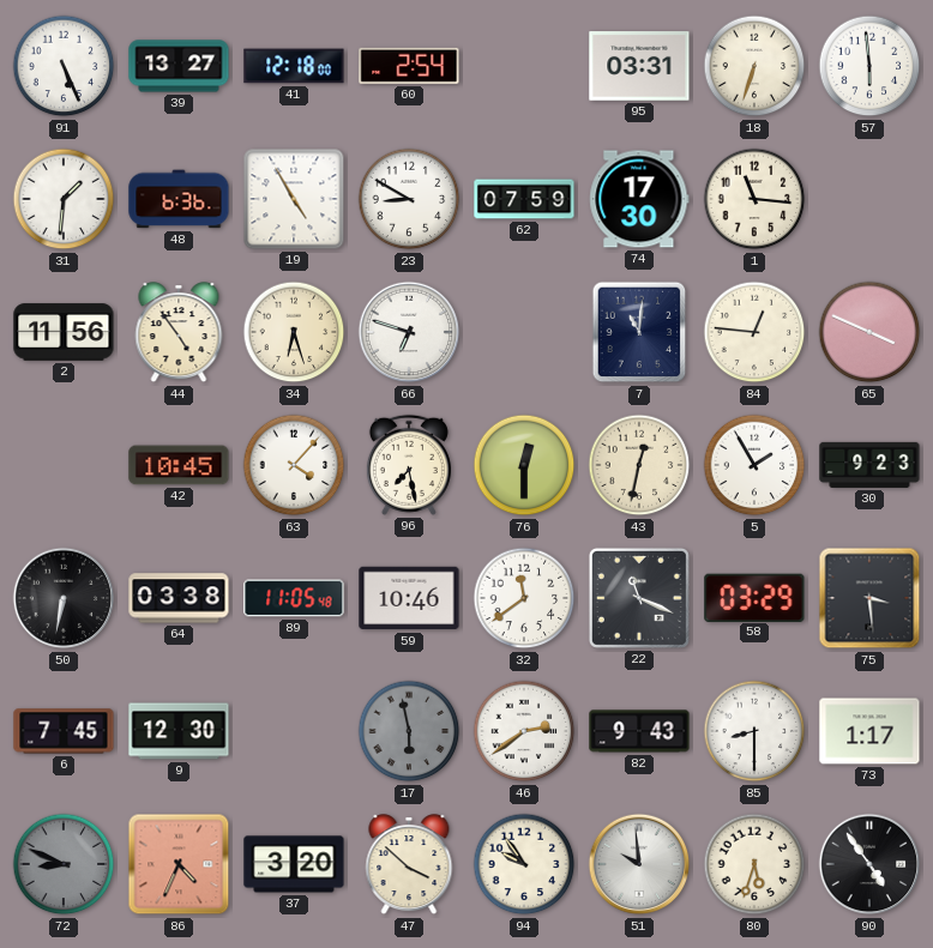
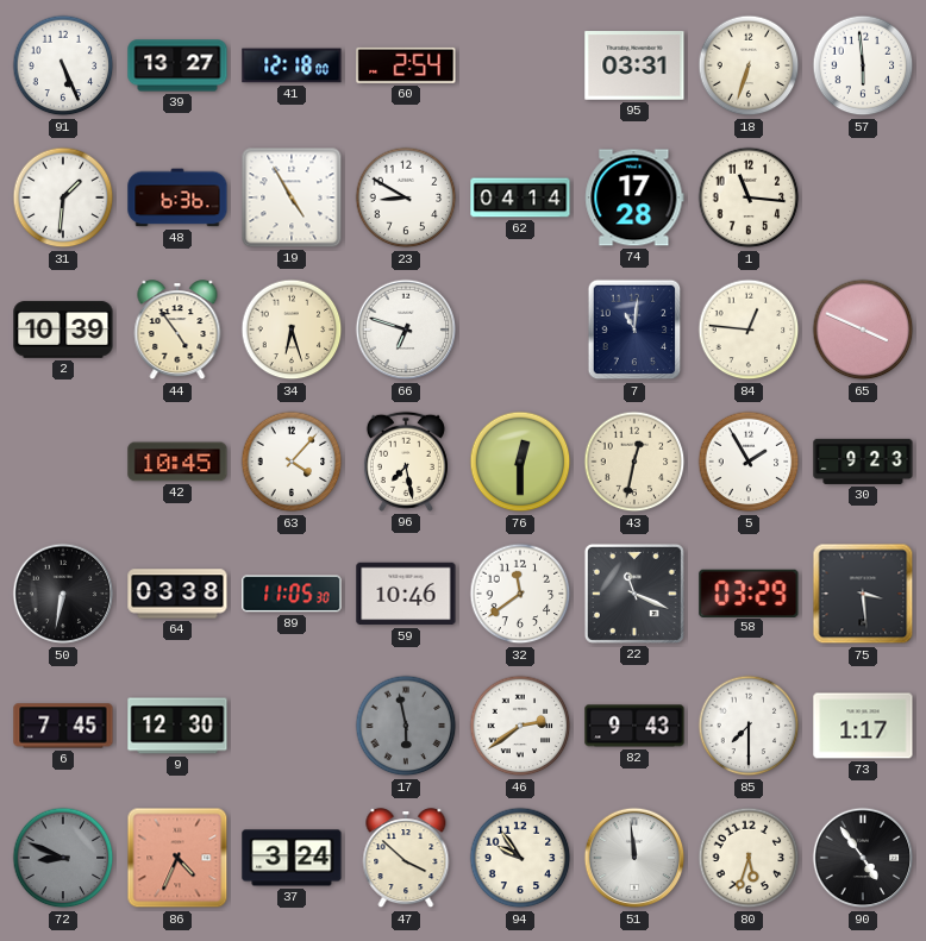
62: 07:59 -> 04:14
74: 17:30 -> 17:28
2: 11:56 -> 10:39
89: 11:05:48 -> 11:05:30
85: 8:30 -> 7:30
37: 3:20 -> 3:24
51: 9:59 -> 11:59
